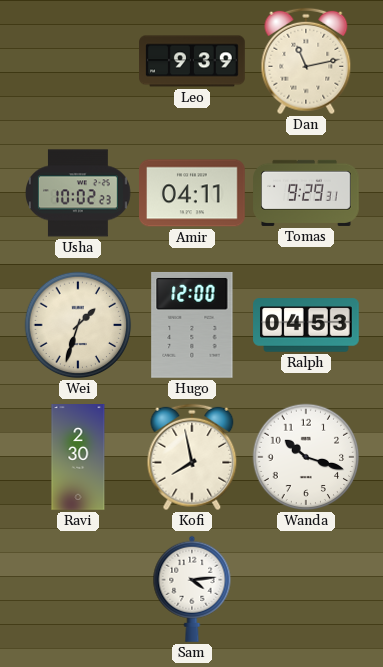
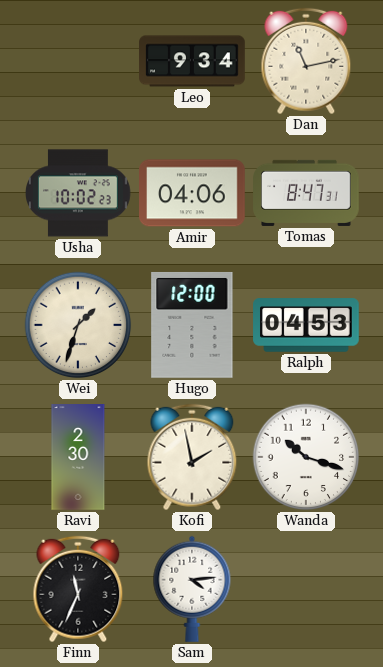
Leo: 9:39 -> 9:34
Amir: 04:11 -> 04:06
Tomas: 9:29 -> 8:47
Kofi: 7:58 -> 1:58
Finn: none -> 11:34
